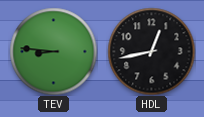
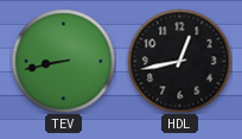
TEV: 8:46 -> 8:43
